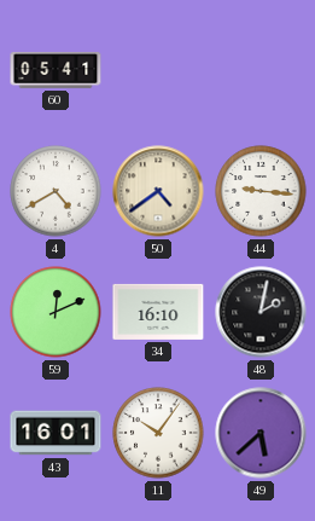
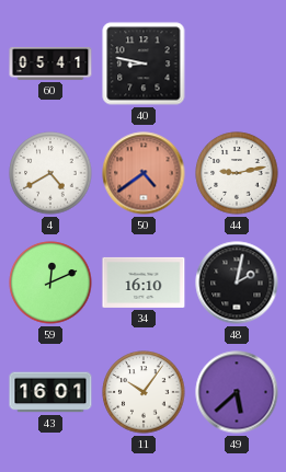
40: none -> 8:47
50 dial: cream -> salmon
44: 9:16 -> 9:13
